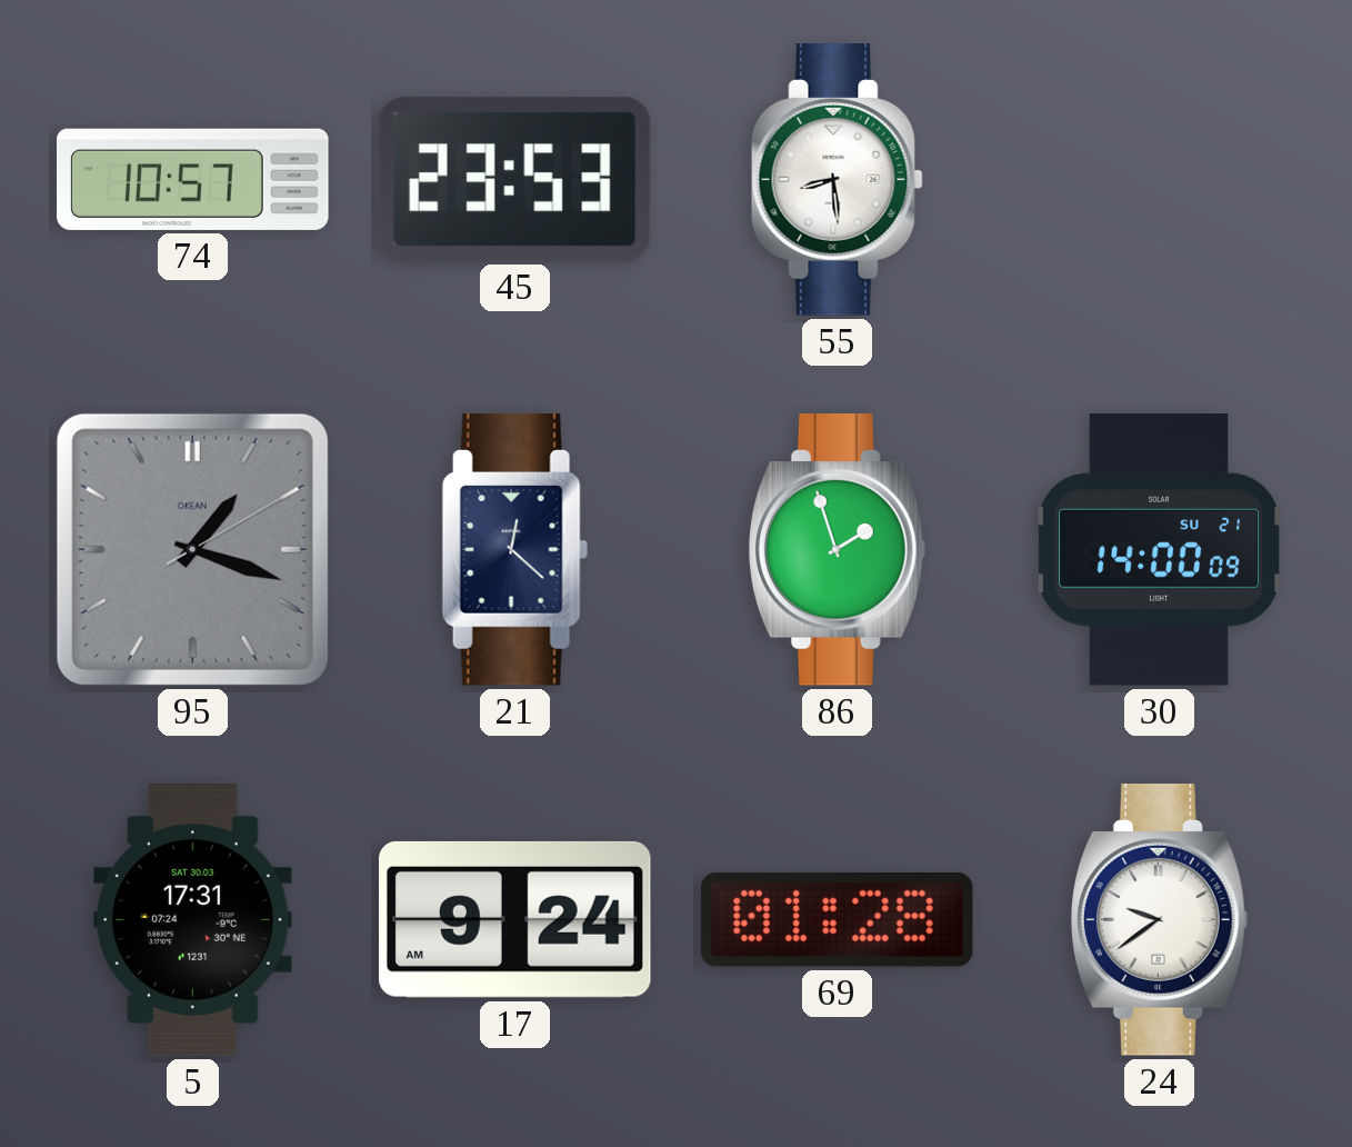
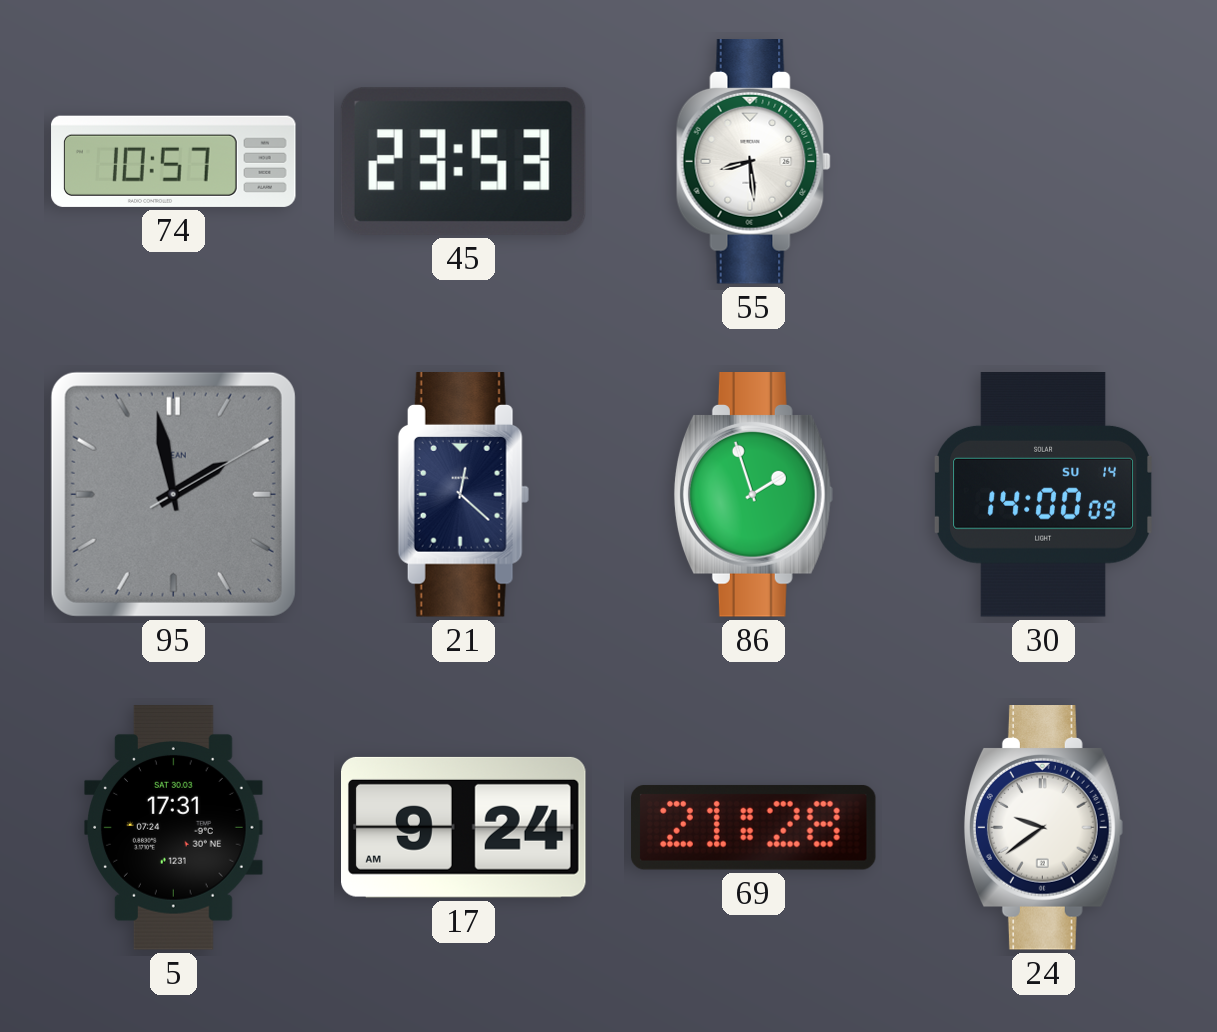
95: 1:18 -> 1:58
30 date: SU 21 -> SU 14
69: 01:28 -> 21:28
